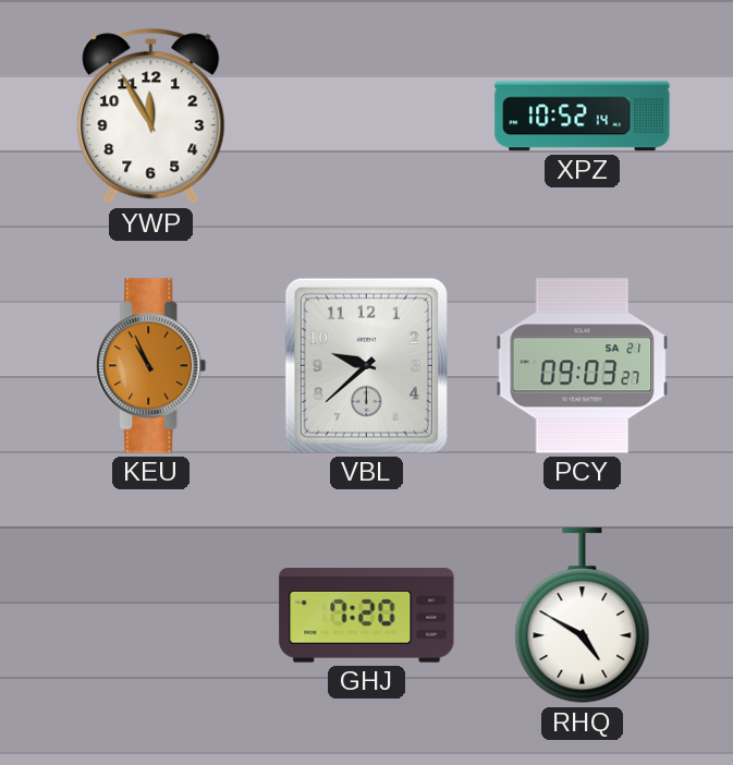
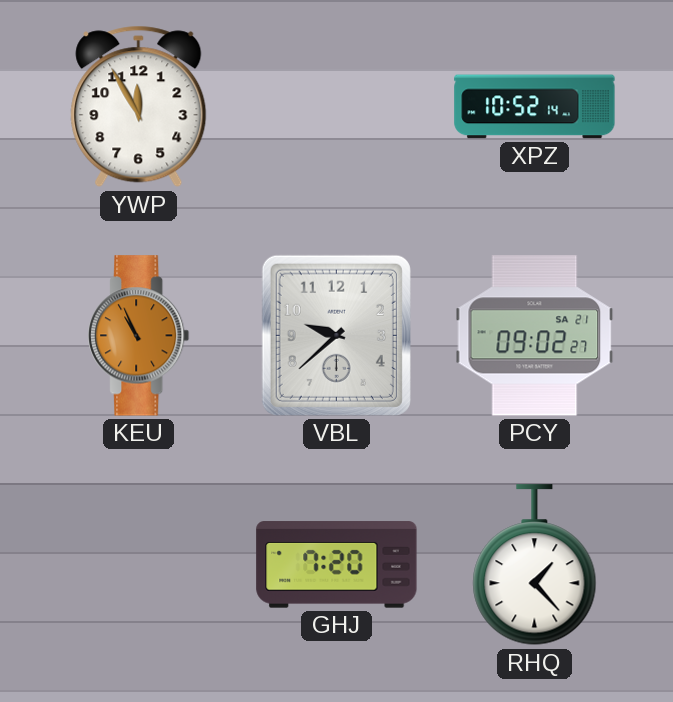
PCY: 09:03 -> 09:02
RHQ: 4:50 -> 1:23
